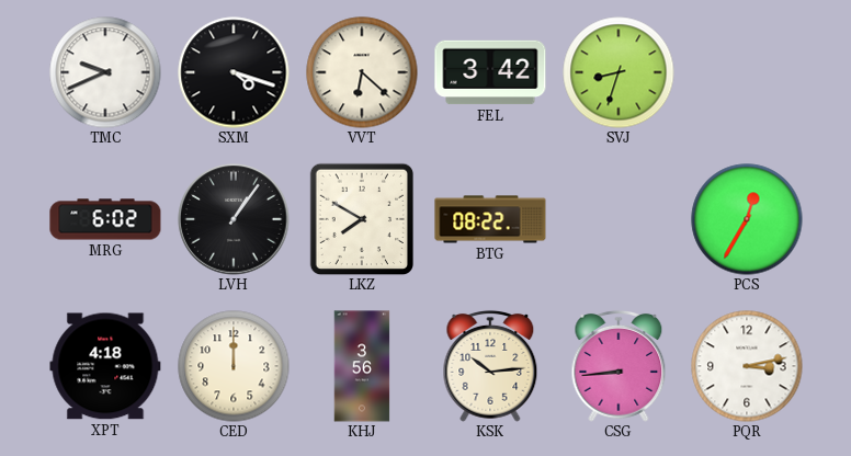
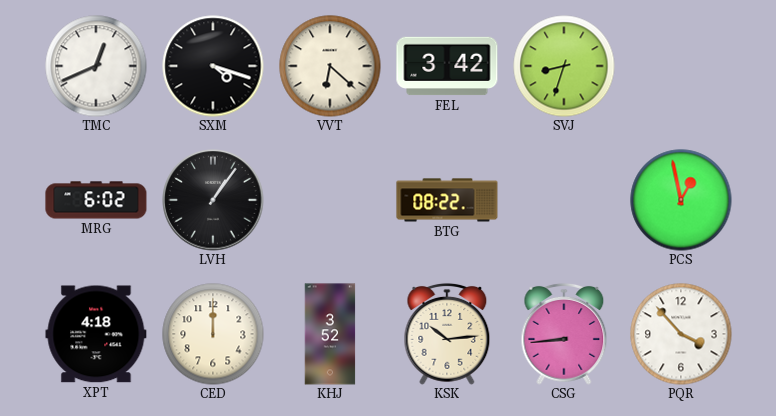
TMC: 9:41 -> 12:41
LKZ: 7:50 -> none
PCS: 12:35 -> 12:58
KHJ: 3:56 -> 3:52
PQR: 3:13 -> 3:53
